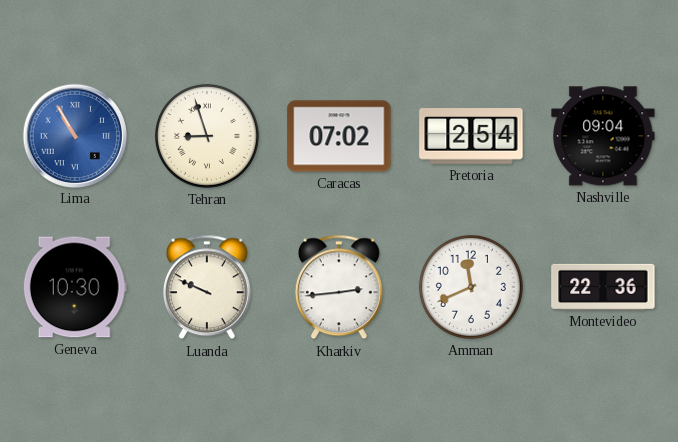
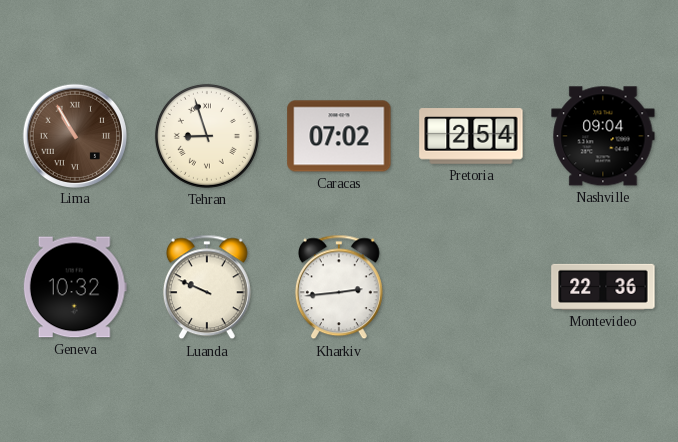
Lima dial: blue -> brown
Geneva: 10:30 -> 10:32
Amman: 11:41 -> none
